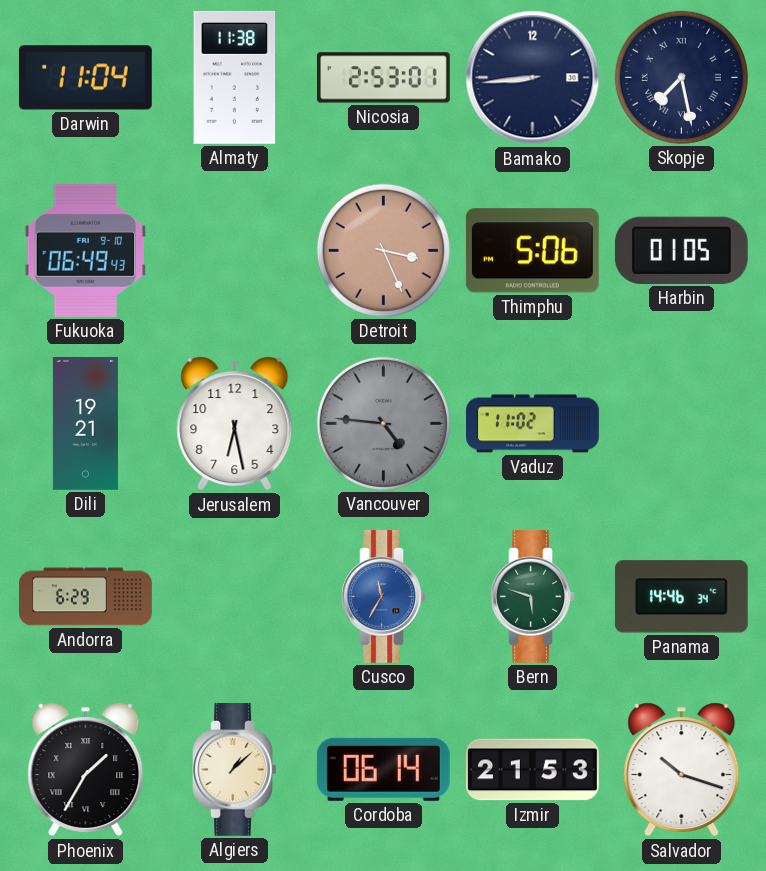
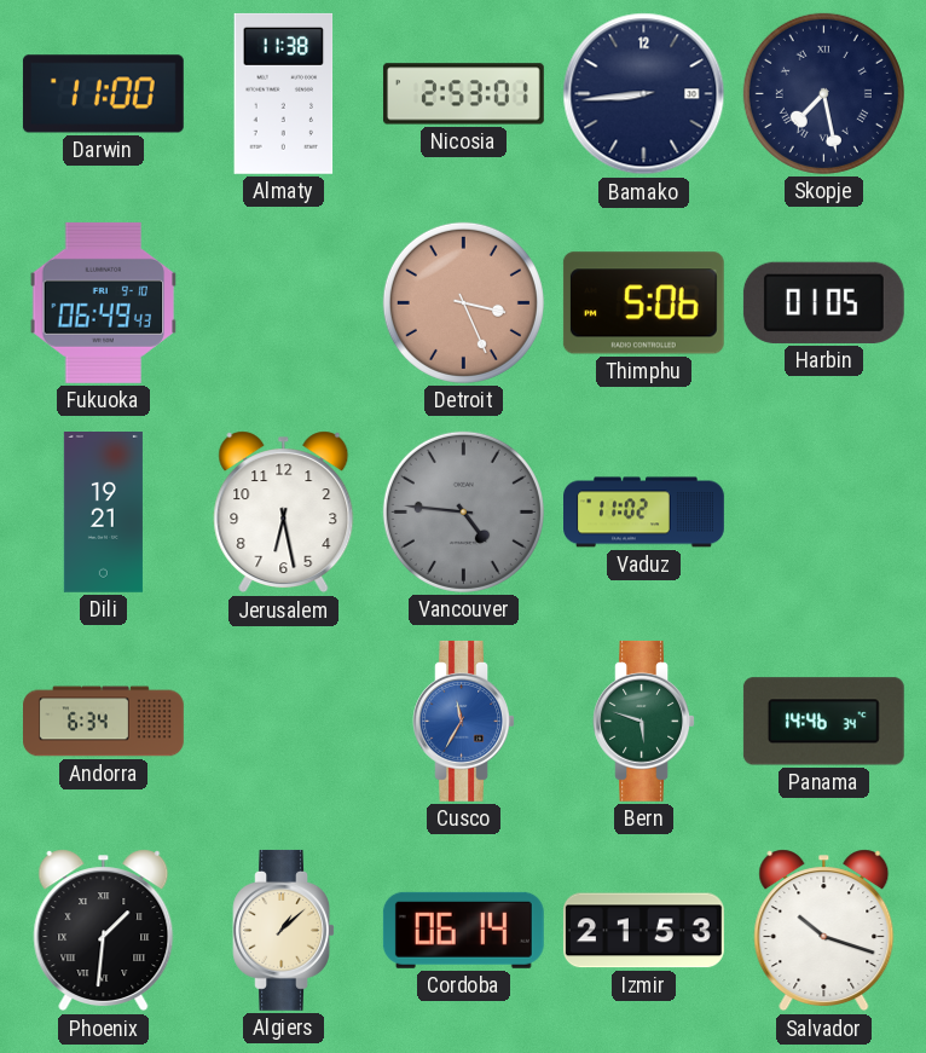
Darwin: 11:04 -> 11:00
Andorra: 6:29 -> 6:34
Phoenix: 1:35 -> 1:31
